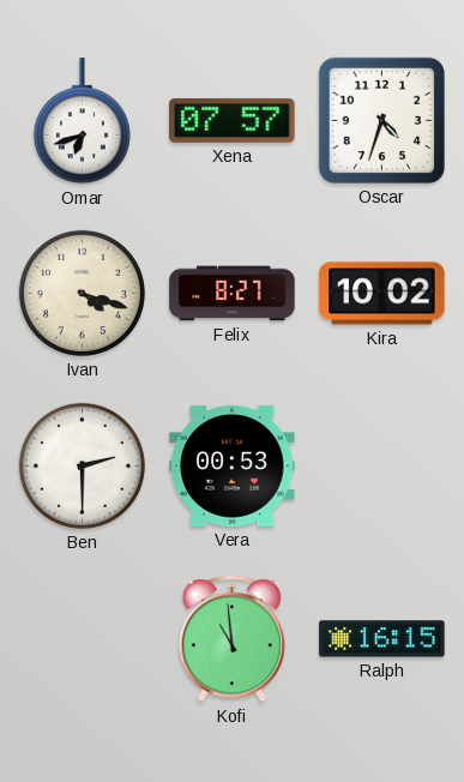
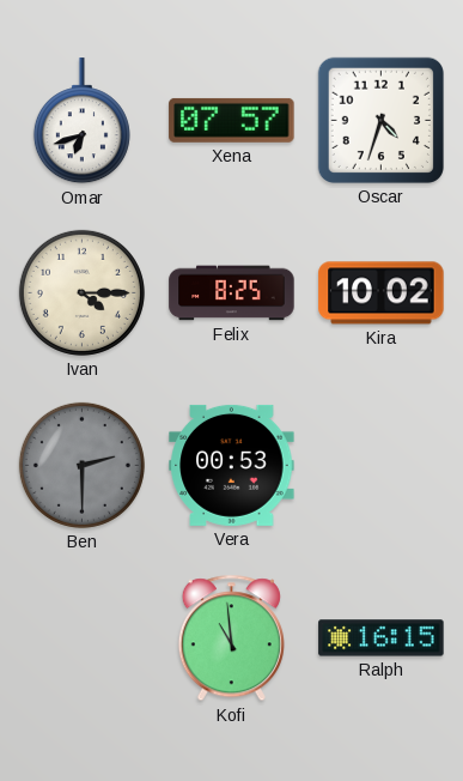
Ivan: 4:18 -> 4:15
Felix: 8:27 -> 8:25
Ben dial: white -> grey
